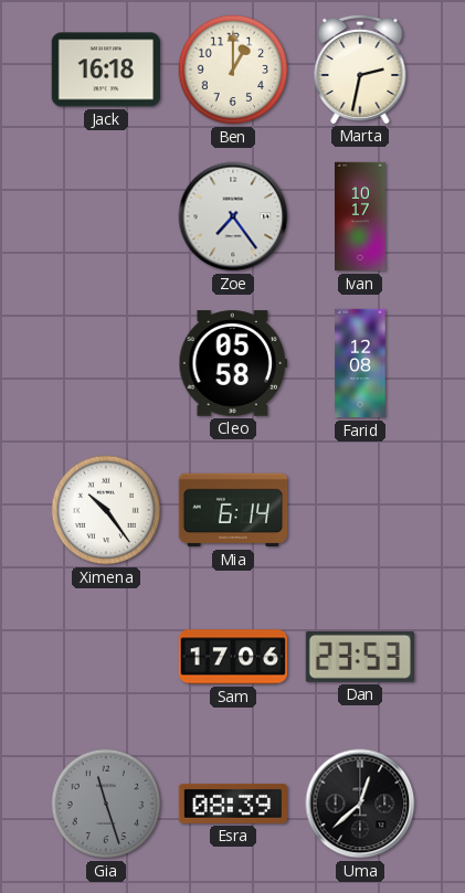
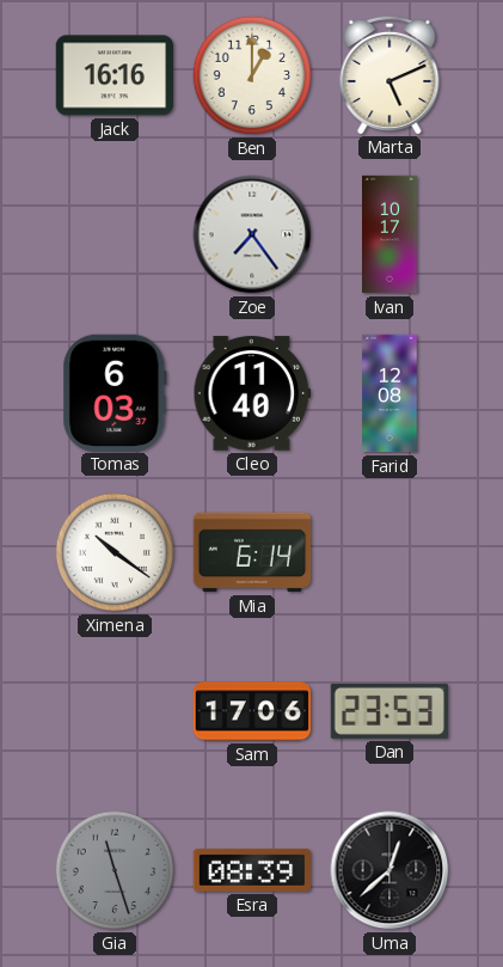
Jack: 16:18 -> 16:16
Marta: 2:32 -> 5:11
Tomas: none -> 6:03
Cleo: 05:58 -> 11:40
Ximena: 10:24 -> 10:21
